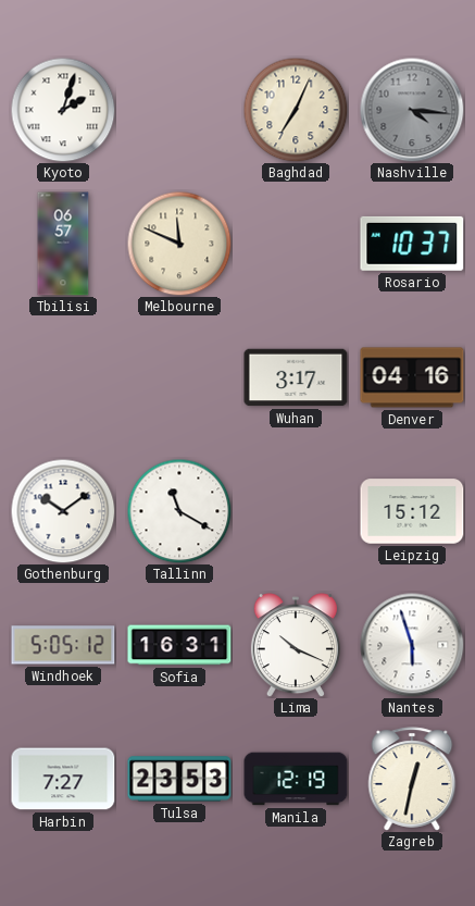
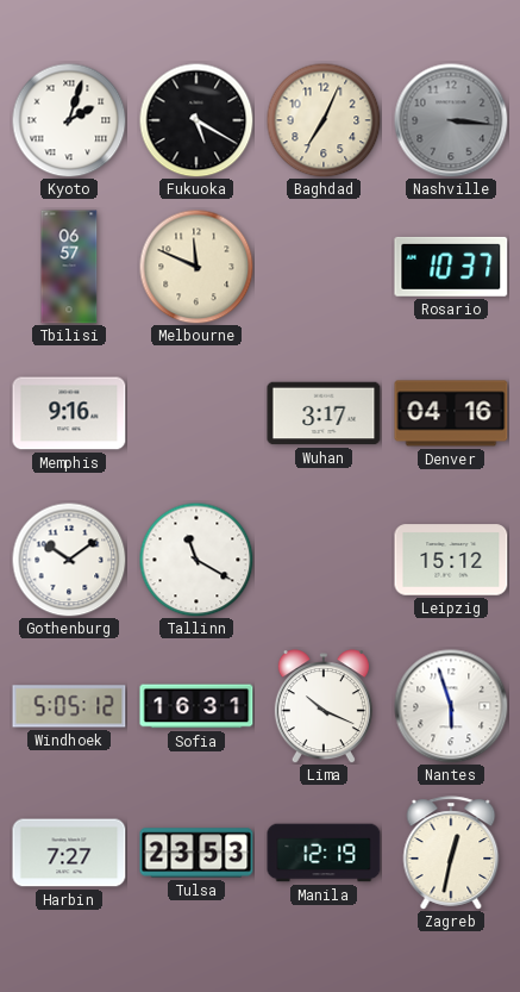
Fukuoka: none -> 5:20
Nashville: 4:16 -> 3:16
Memphis: none -> 9:16
